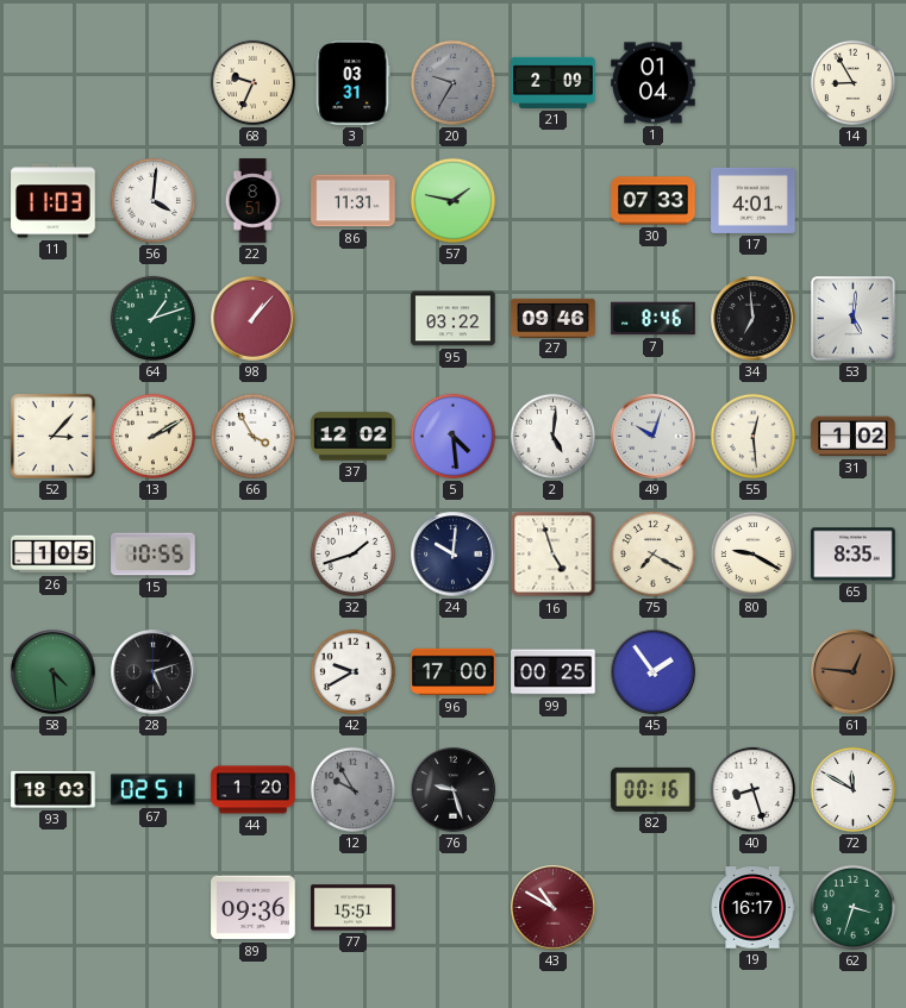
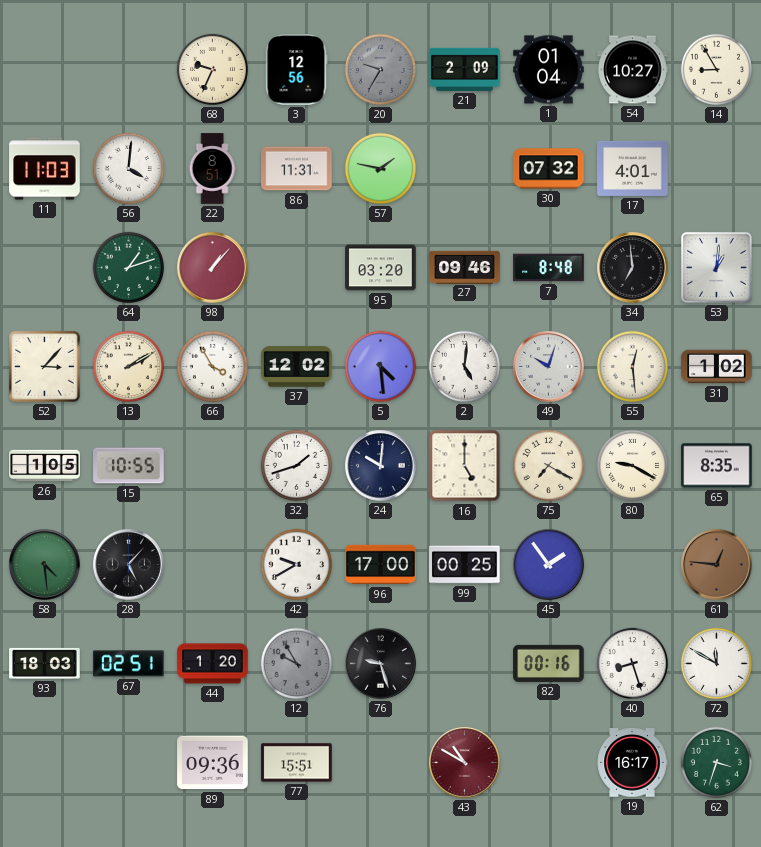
3: 03:31 -> 12:56
54: none -> 10:27
30: 07:33 -> 07:32
95: 03:22 -> 03:20
7: 8:46 -> 8:48
53: 5:01 -> 1:01
16: 4:57 -> 5:00
28: 5:12 -> 5:07
